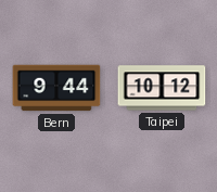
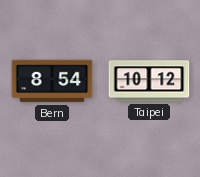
Bern: 9:44 -> 8:54
